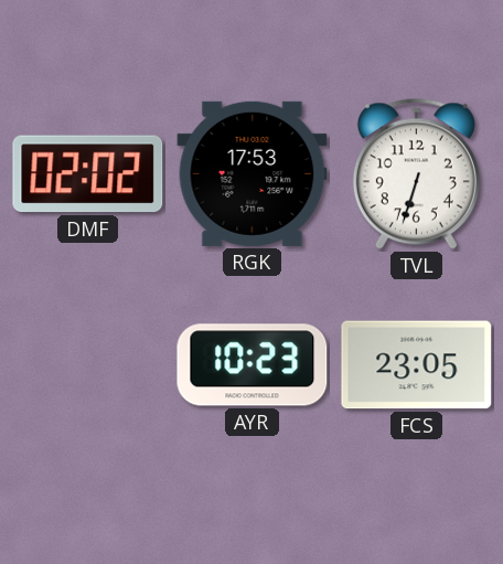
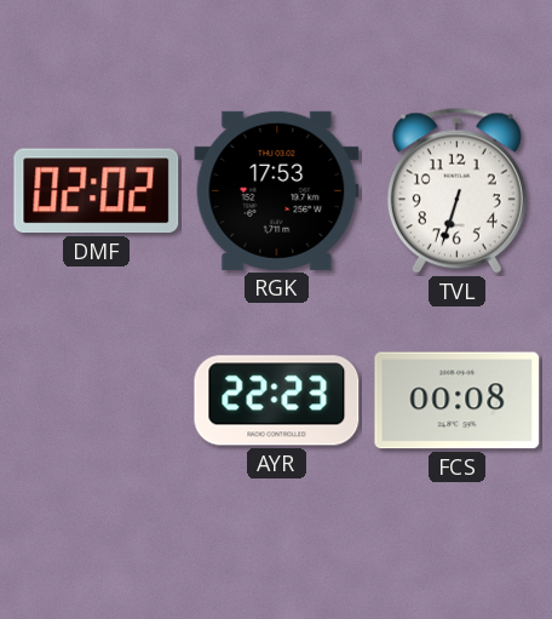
AYR: 10:23 -> 22:23
FCS: 23:05 -> 00:08
